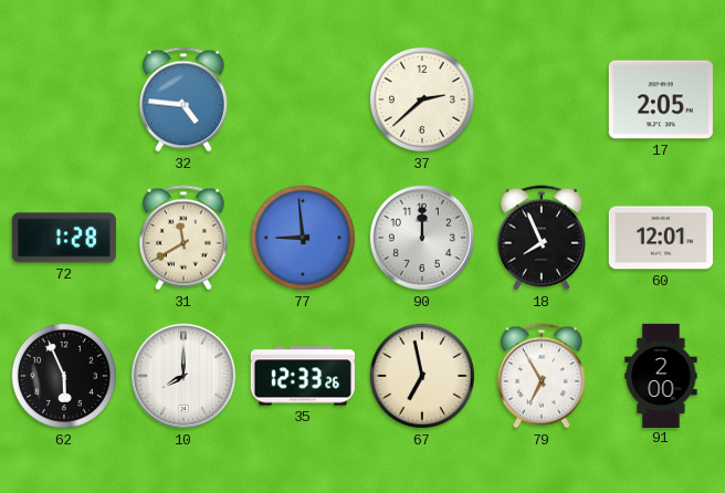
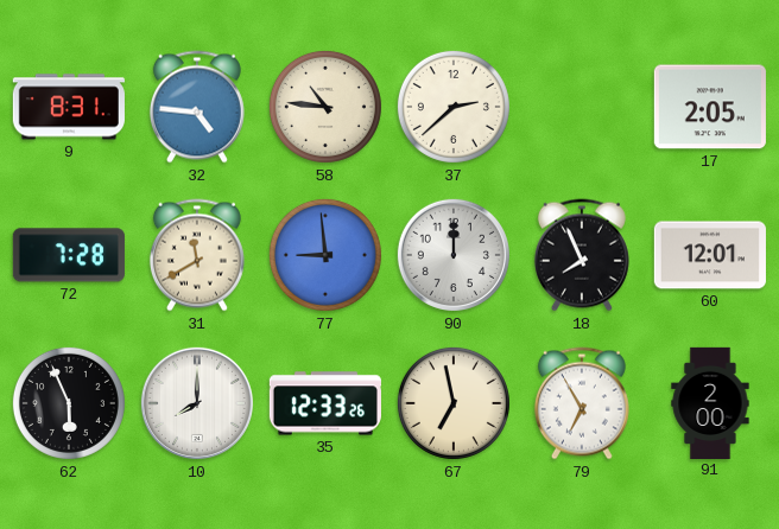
9: none -> 8:31
58: none -> 10:46
72: 1:28 -> 7:28
